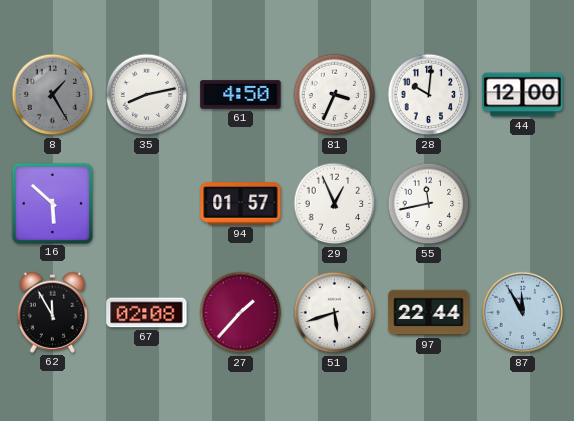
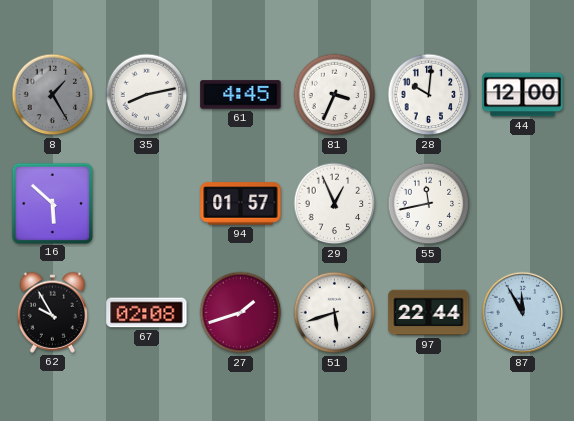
61: 4:50 -> 4:45
62: 11:55 -> 9:55
27: 1:37 -> 1:42
